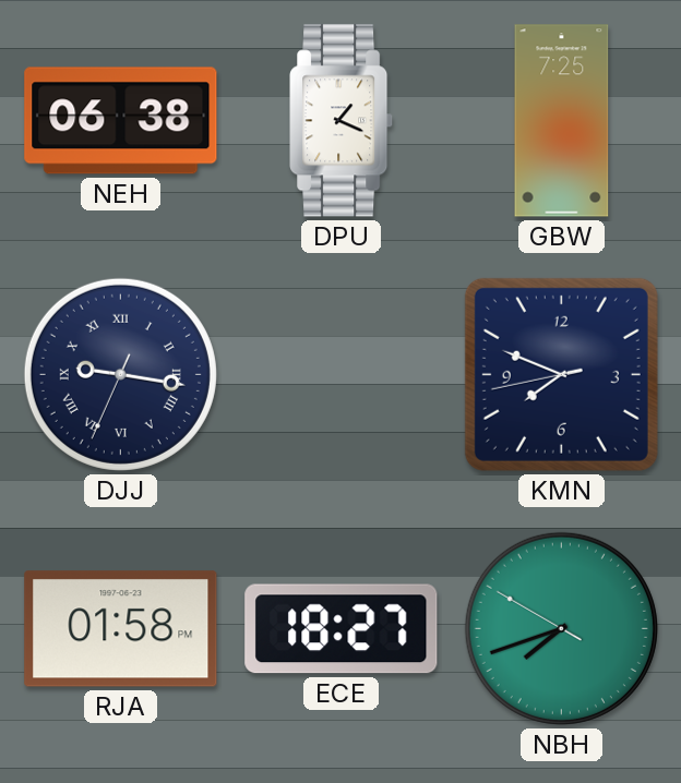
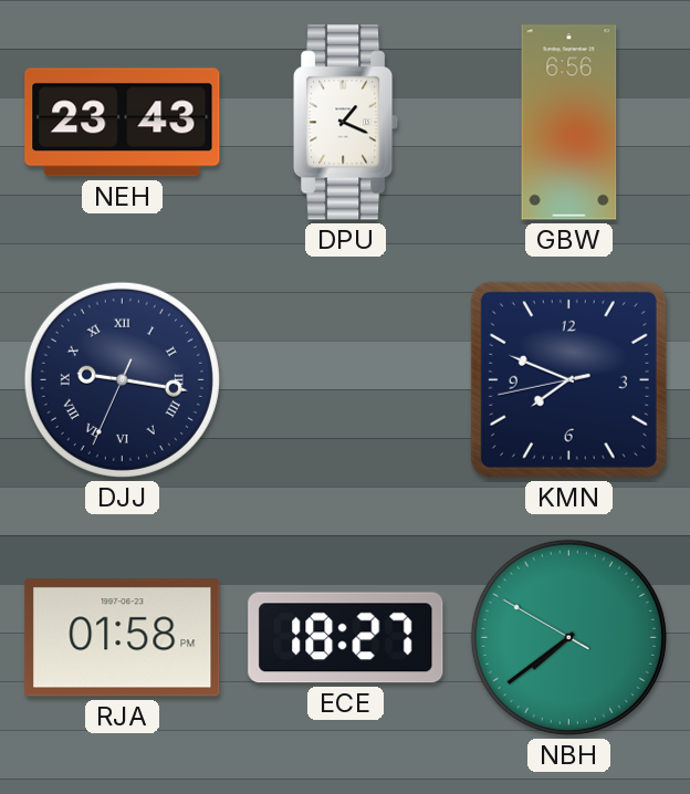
NEH: 06:38 -> 23:43
GBW: 7:25 -> 6:56
NBH: 7:41 -> 7:38
